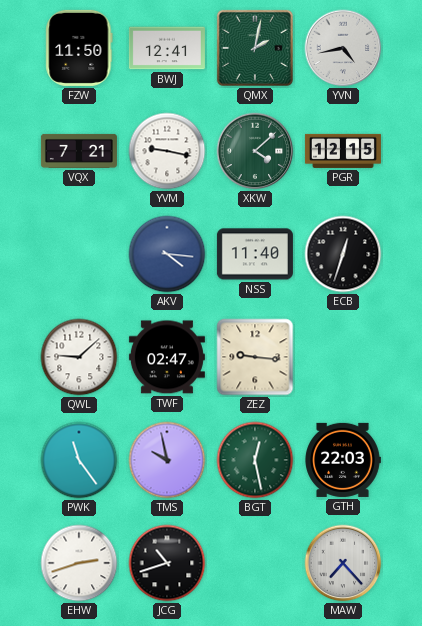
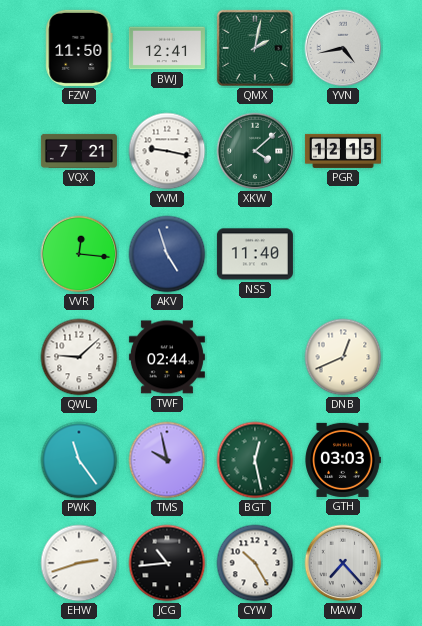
VVR: none -> 12:16
AKV: 4:16 -> 4:57
ECB: 12:33 -> none
TWF: 02:47 -> 02:44
ZEZ: 9:16 -> none
DNB: none -> 12:41
GTH: 22:03 -> 03:03
JCG: 10:42 -> 10:44
CYW: none -> 10:25
